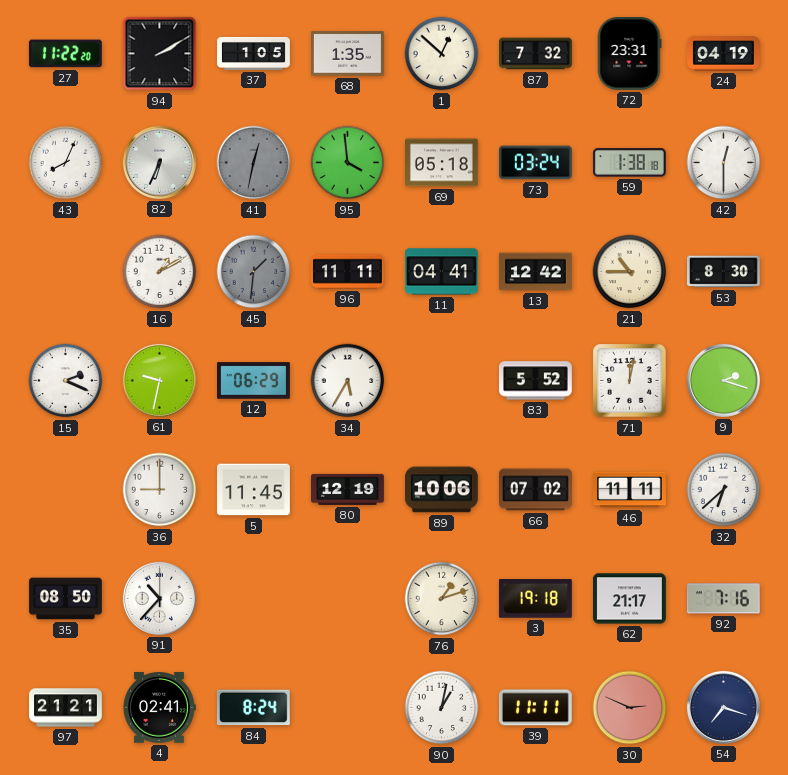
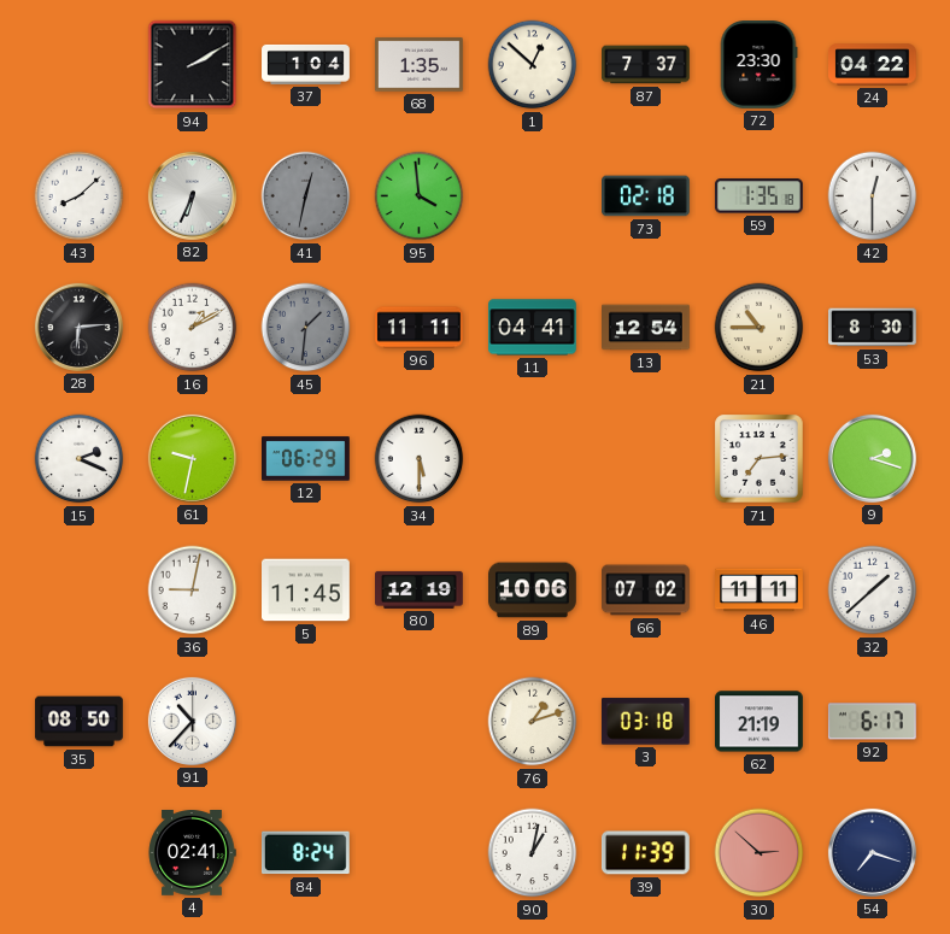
27: 11:22 -> none
37: 1:05 -> 1:04
87: 7:32 -> 7:37
72: 23:31 -> 23:30
24: 04:19 -> 04:22
43: 8:04 -> 8:08
69: 05:18 -> none
73: 03:24 -> 02:18
59: 1:38 -> 1:35
28: none -> 6:14
13: 12:42 -> 12:54
34: 5:35 -> 5:30
83: 5:52 -> none
71: 12:02 -> 7:14
36: 9:00 -> 9:02
32: 6:38 -> 1:38
3: 19:18 -> 03:18
62: 21:17 -> 21:19
92: 7:16 -> 6:17
97: 21:21 -> none
39: 11:11 -> 11:39
30: 2:49 -> 2:52
